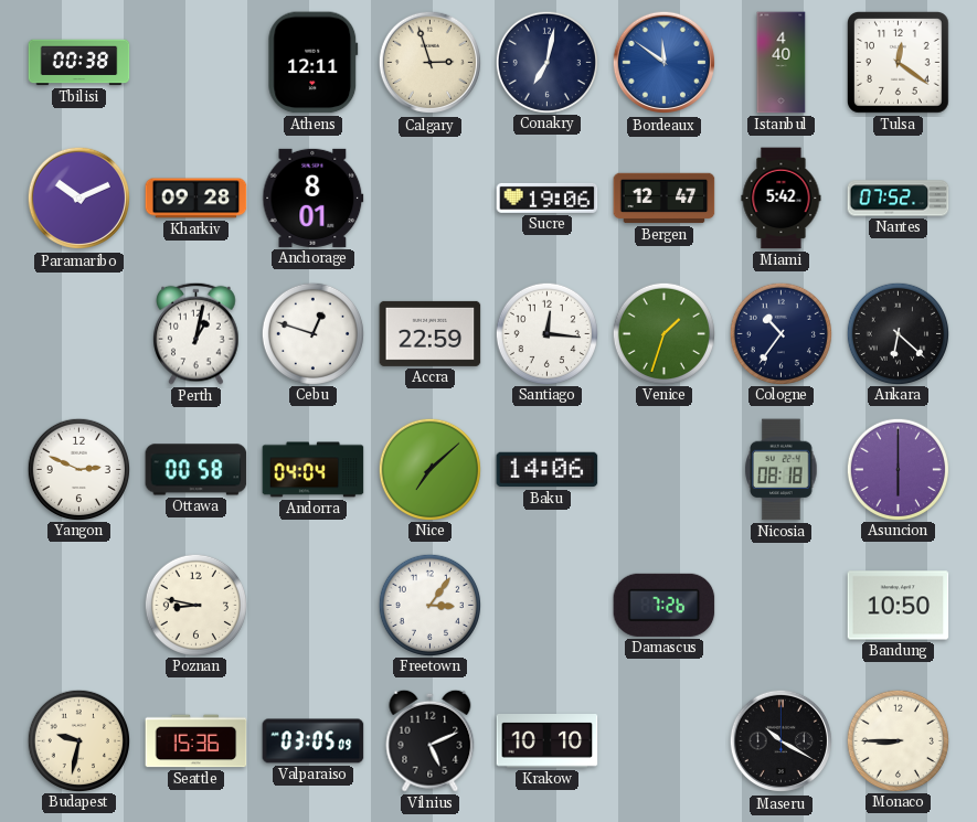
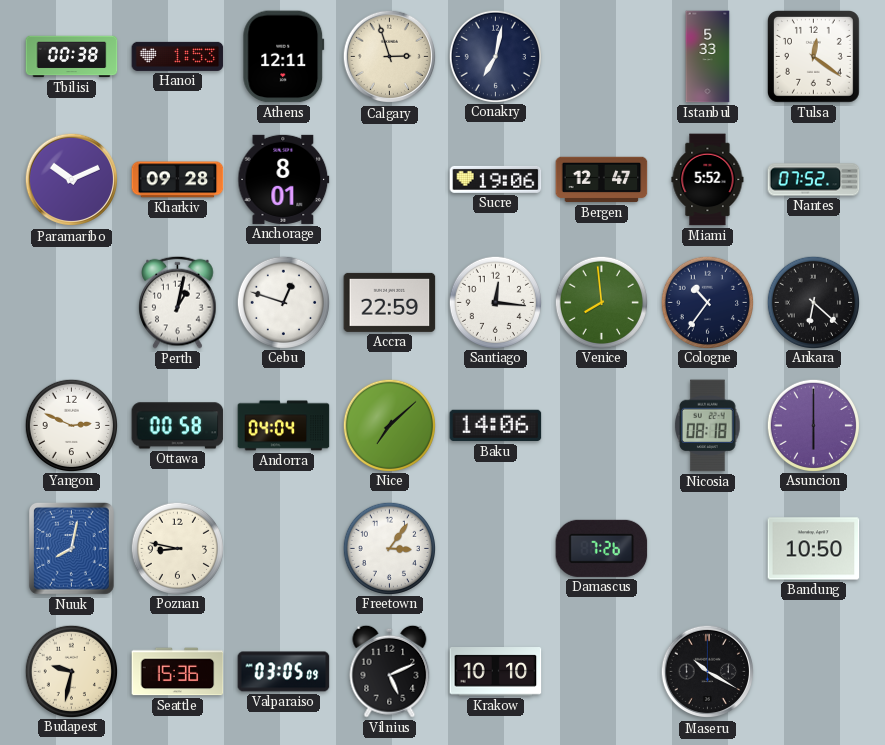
Hanoi: none -> 1:53
Bordeaux: 11:51 -> none
Istanbul: 4:40 -> 5:33
Miami: 5:42 -> 5:52
Venice: 1:33 -> 7:59
Nuuk: none -> 8:02
Monaco: 8:45 -> none
